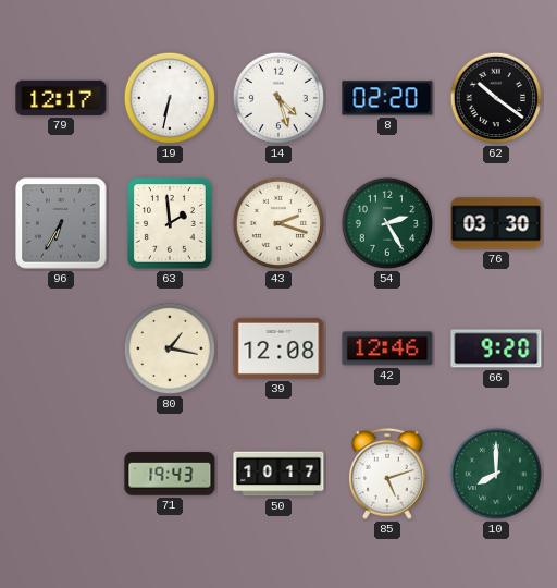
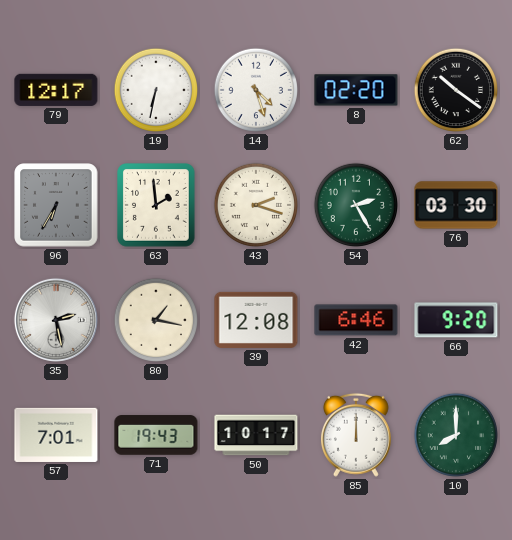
35: none -> 2:28
42: 12:46 -> 6:46
57: none -> 7:01
85: 5:12 -> 12:00
